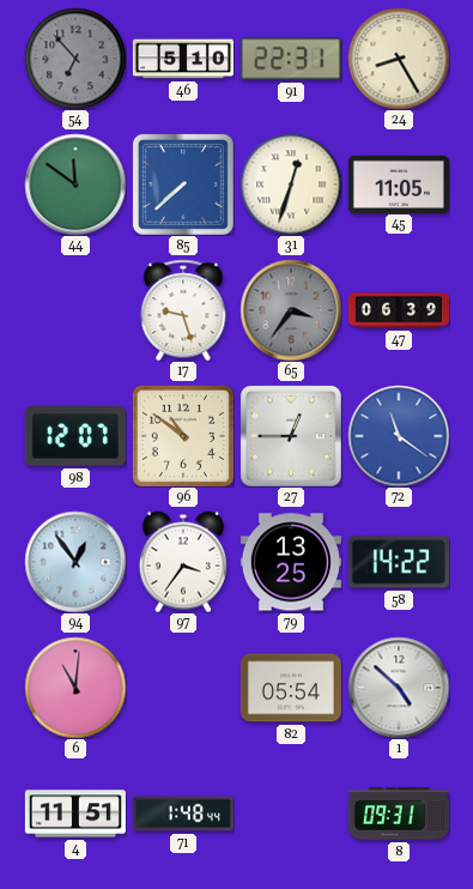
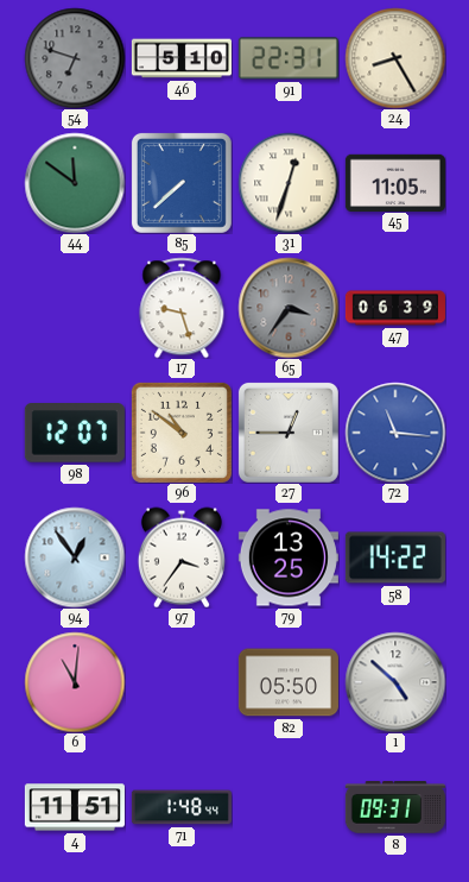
54: 6:53 -> 6:48
72: 11:21 -> 11:16
82: 05:54 -> 05:50
